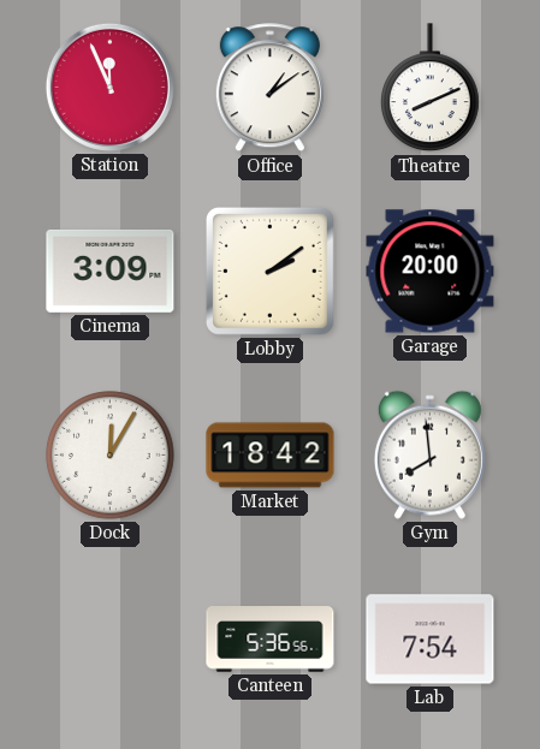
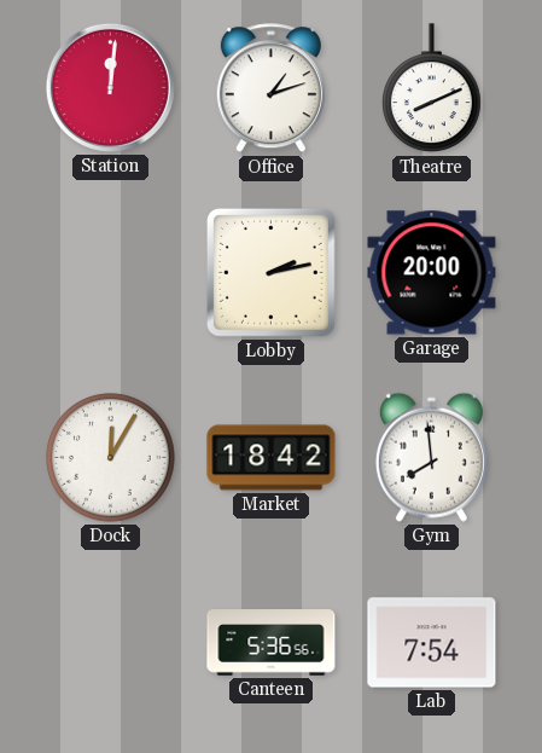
Station: 11:56 -> 12:01
Office: 1:09 -> 1:12
Cinema: 3:09 -> none
Lobby: 2:09 -> 2:13
